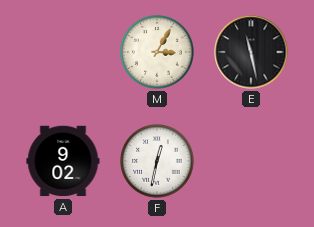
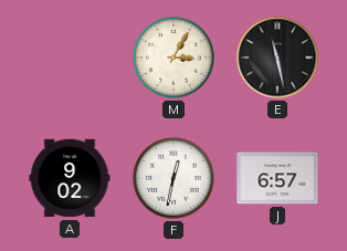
J: none -> 6:57
